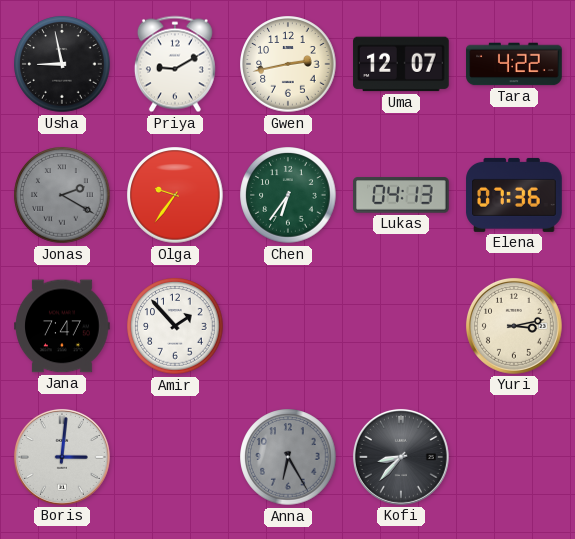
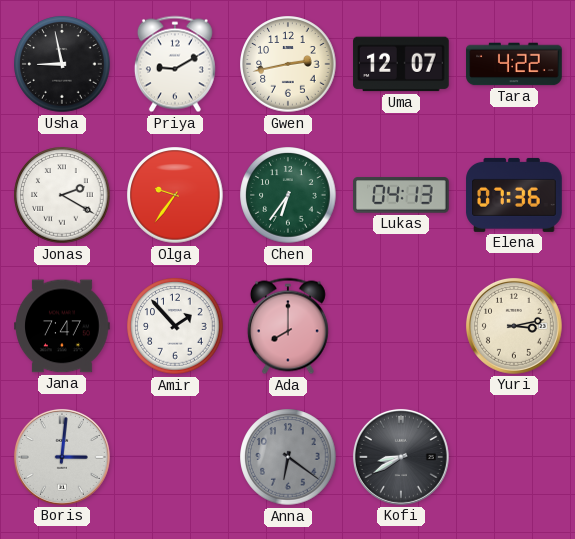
Jonas dial: grey -> white
Ada: none -> 8:00
Anna: 6:25 -> 6:21
Kofi: 8:37 -> 8:40
